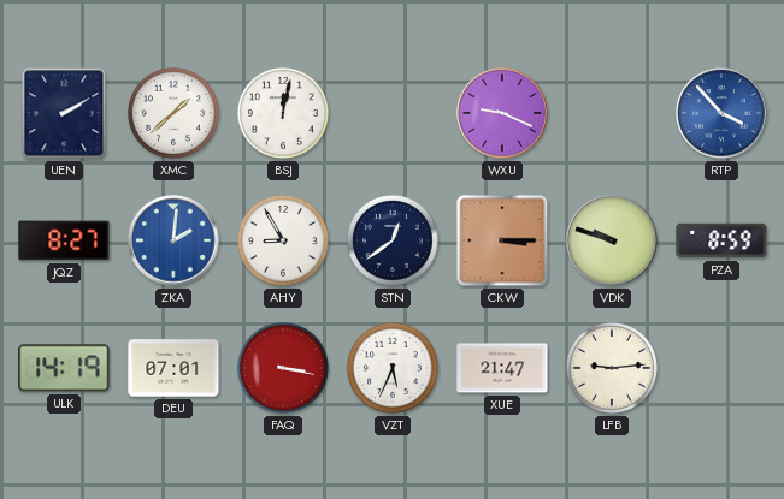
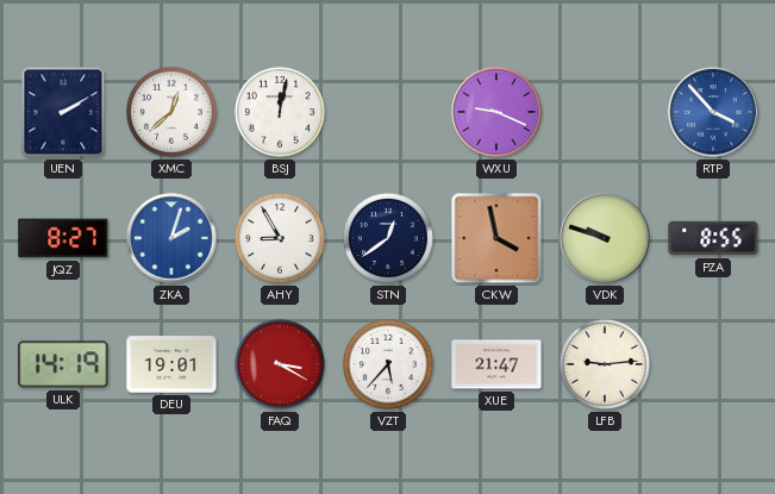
XMC: 1:38 -> 12:38
ZKA: 2:01 -> 2:03
CKW: 3:15 -> 3:58
PZA: 8:59 -> 8:55
DEU: 07:01 -> 19:01
FAQ: 3:17 -> 3:20
VZT: 5:34 -> 5:37
